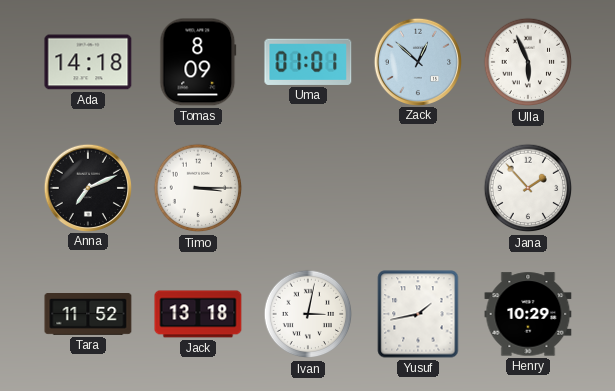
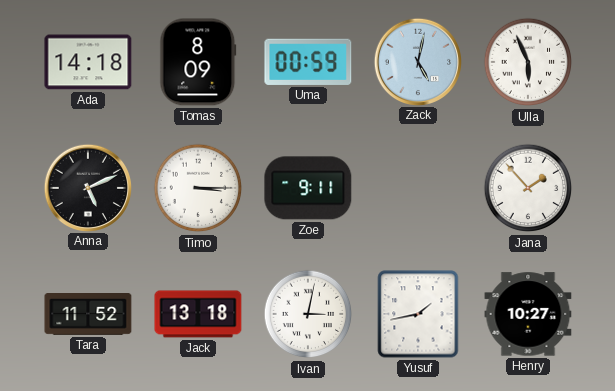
Uma: 01:01 -> 00:59
Zack: 12:52 -> 5:02
Anna: 7:11 -> 5:11
Zoe: none -> 9:11
Henry: 10:29 -> 10:27
